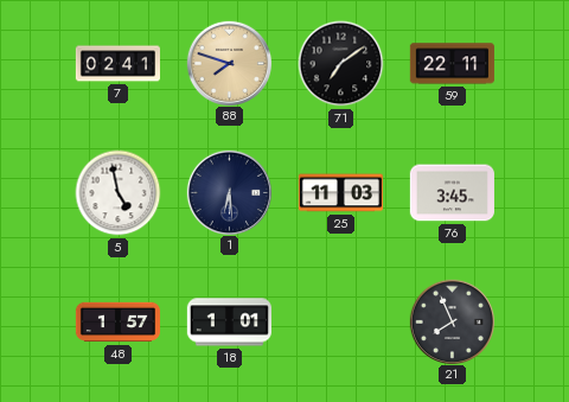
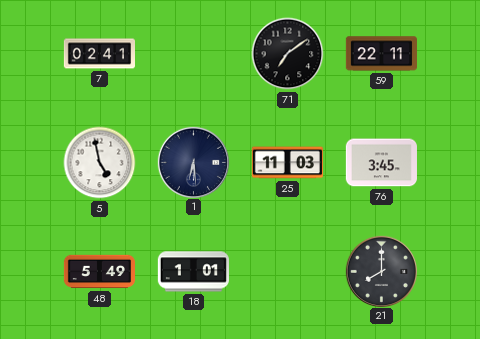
88: 7:48 -> none
48: 1:57 -> 5:49
21: 7:56 -> 8:00
